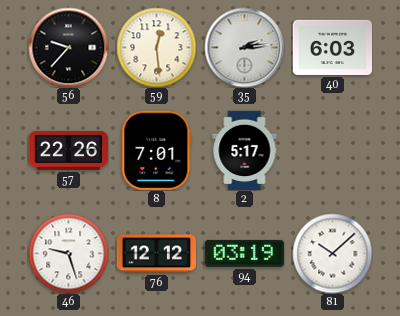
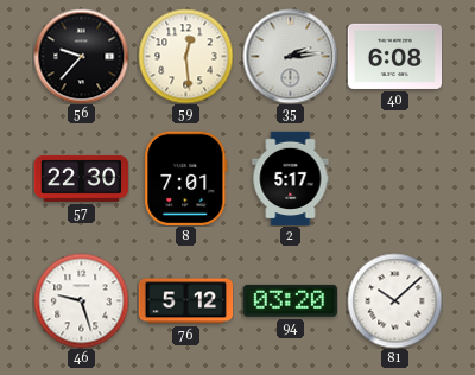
40: 6:03 -> 6:08
57: 22:26 -> 22:30
76: 12:12 -> 5:12
94: 03:19 -> 03:20
